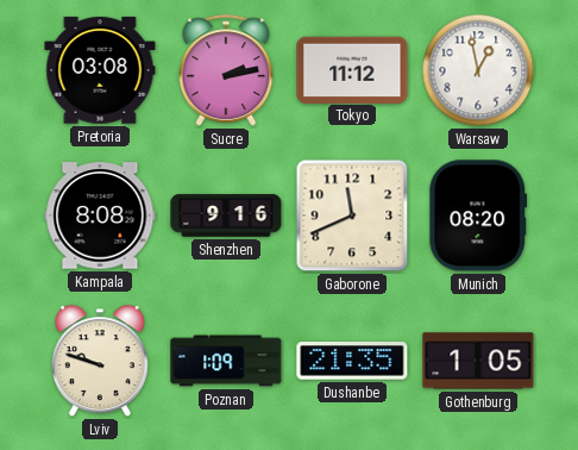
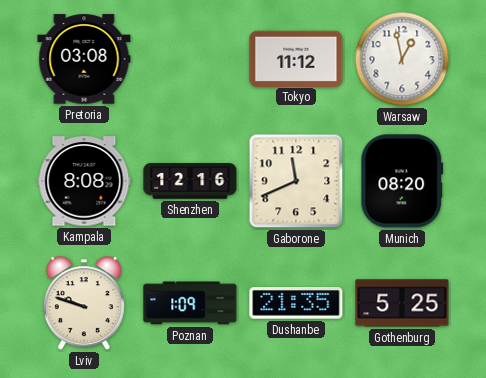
Sucre: 2:13 -> none
Shenzhen: 9:16 -> 12:16
Gothenburg: 1:05 -> 5:25
